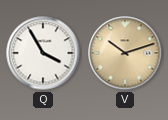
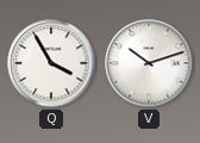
V dial: champagne -> white
